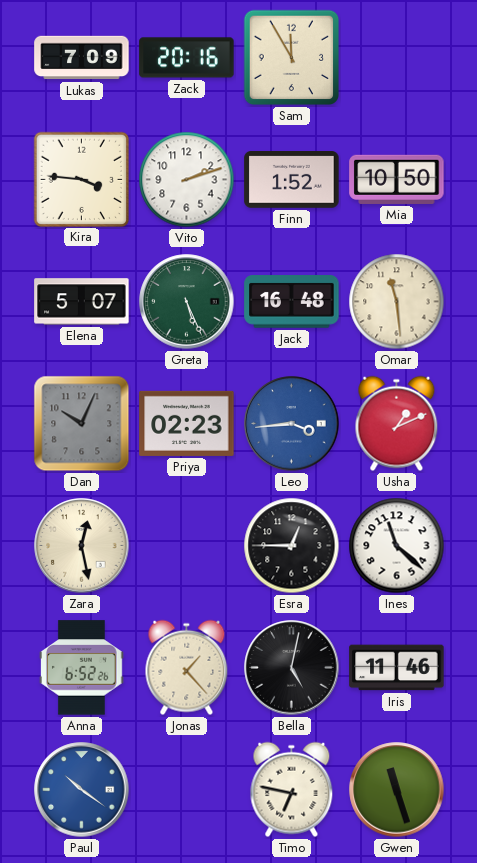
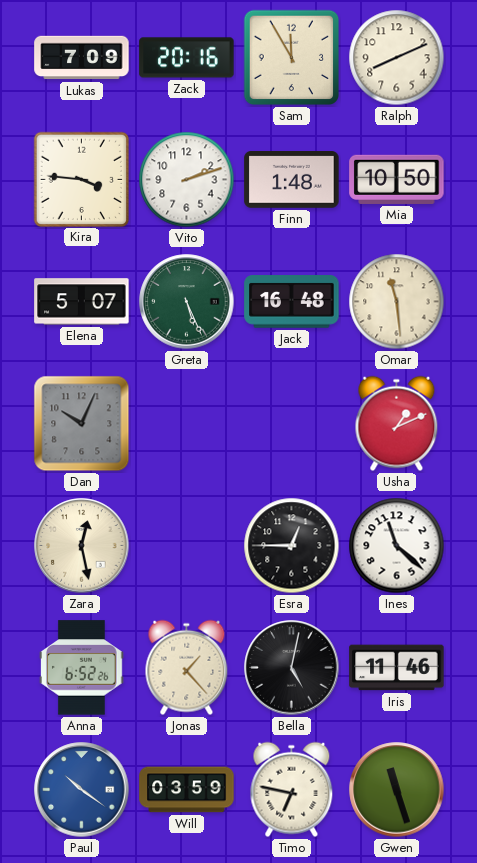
Ralph: none -> 8:11
Finn: 1:52 -> 1:48
Priya: 02:23 -> none
Leo: 3:44 -> none
Will: none -> 03:59
